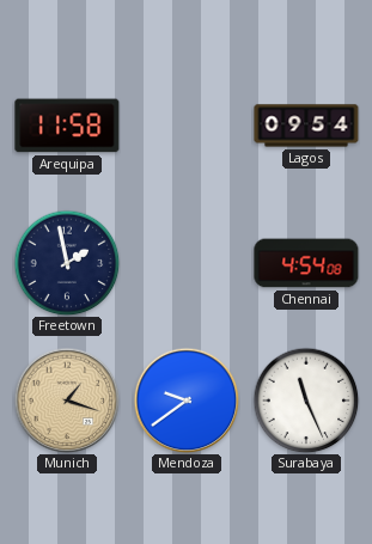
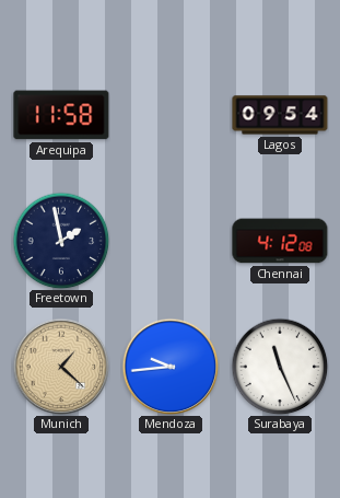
Chennai: 4:54 -> 4:12
Munich: 1:18 -> 1:22
Mendoza: 9:39 -> 9:44
